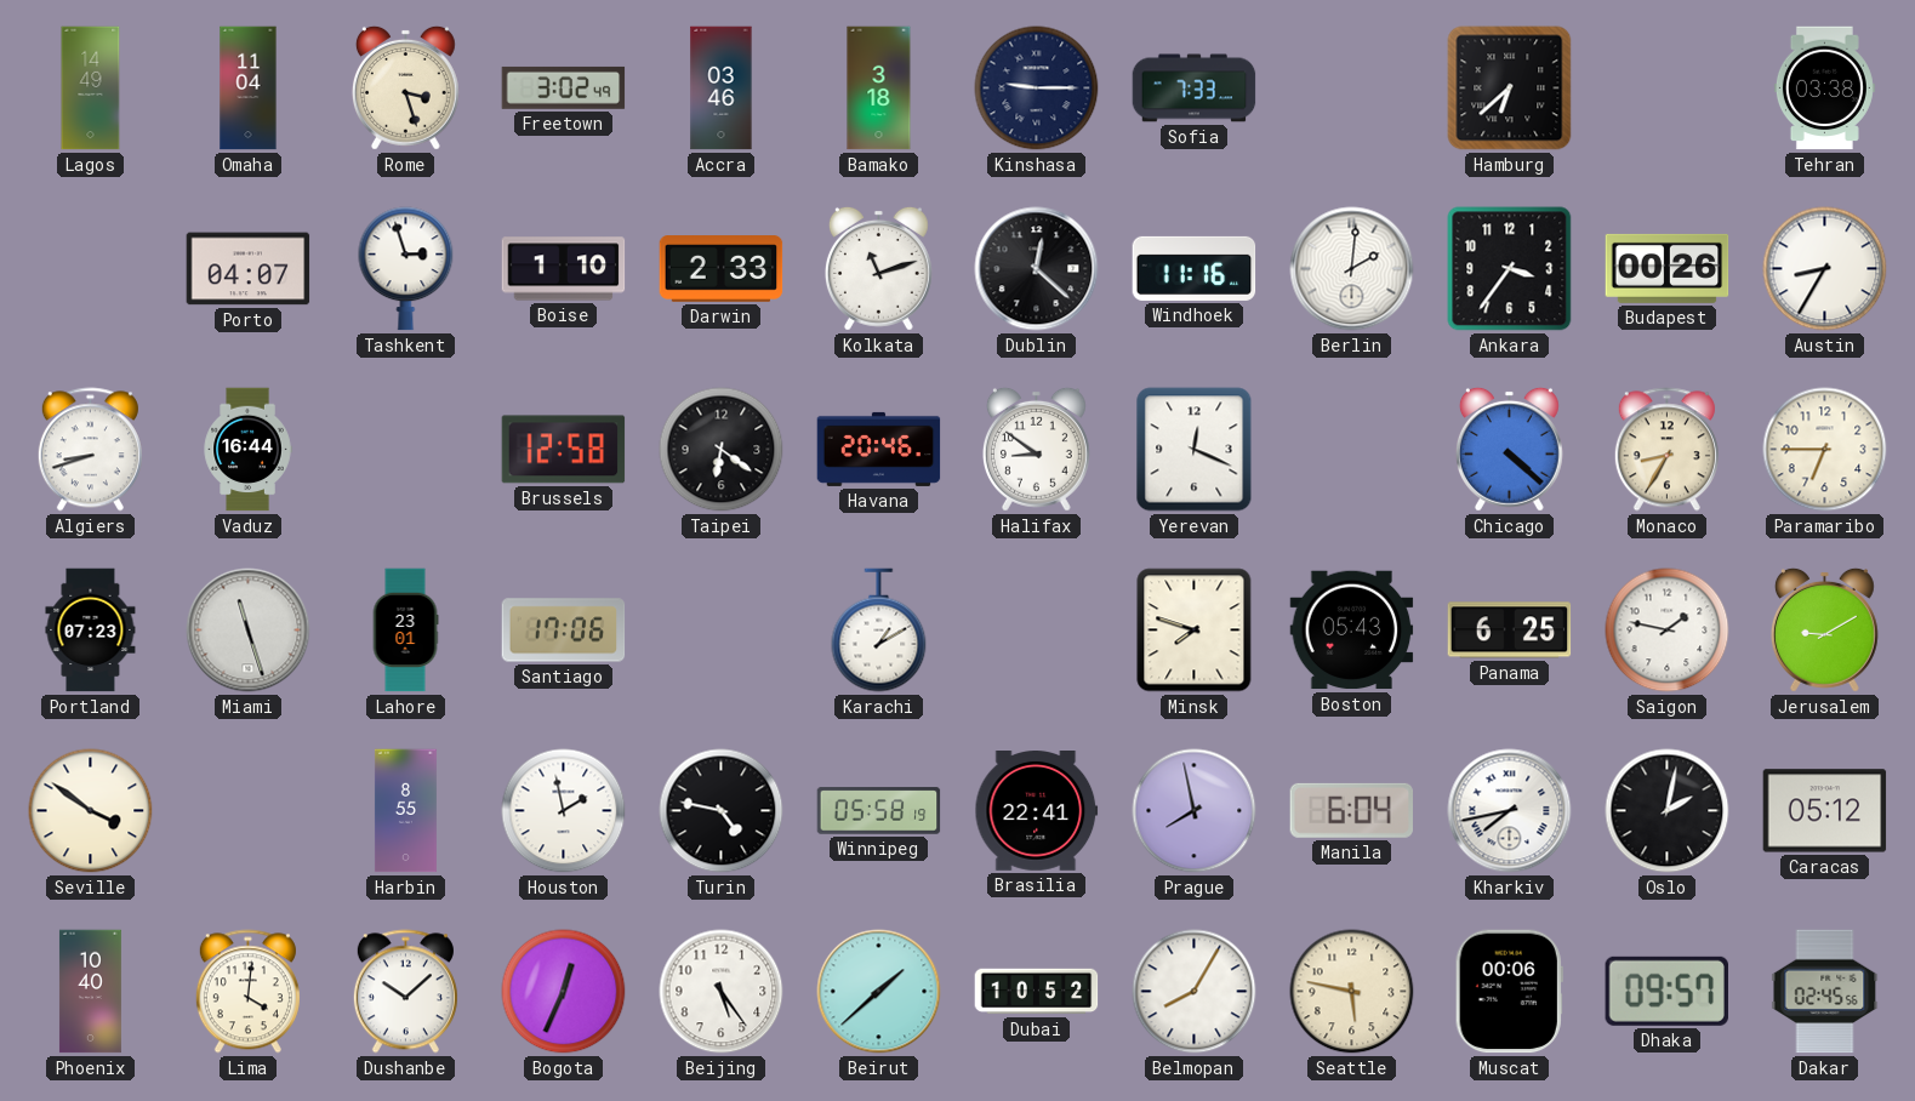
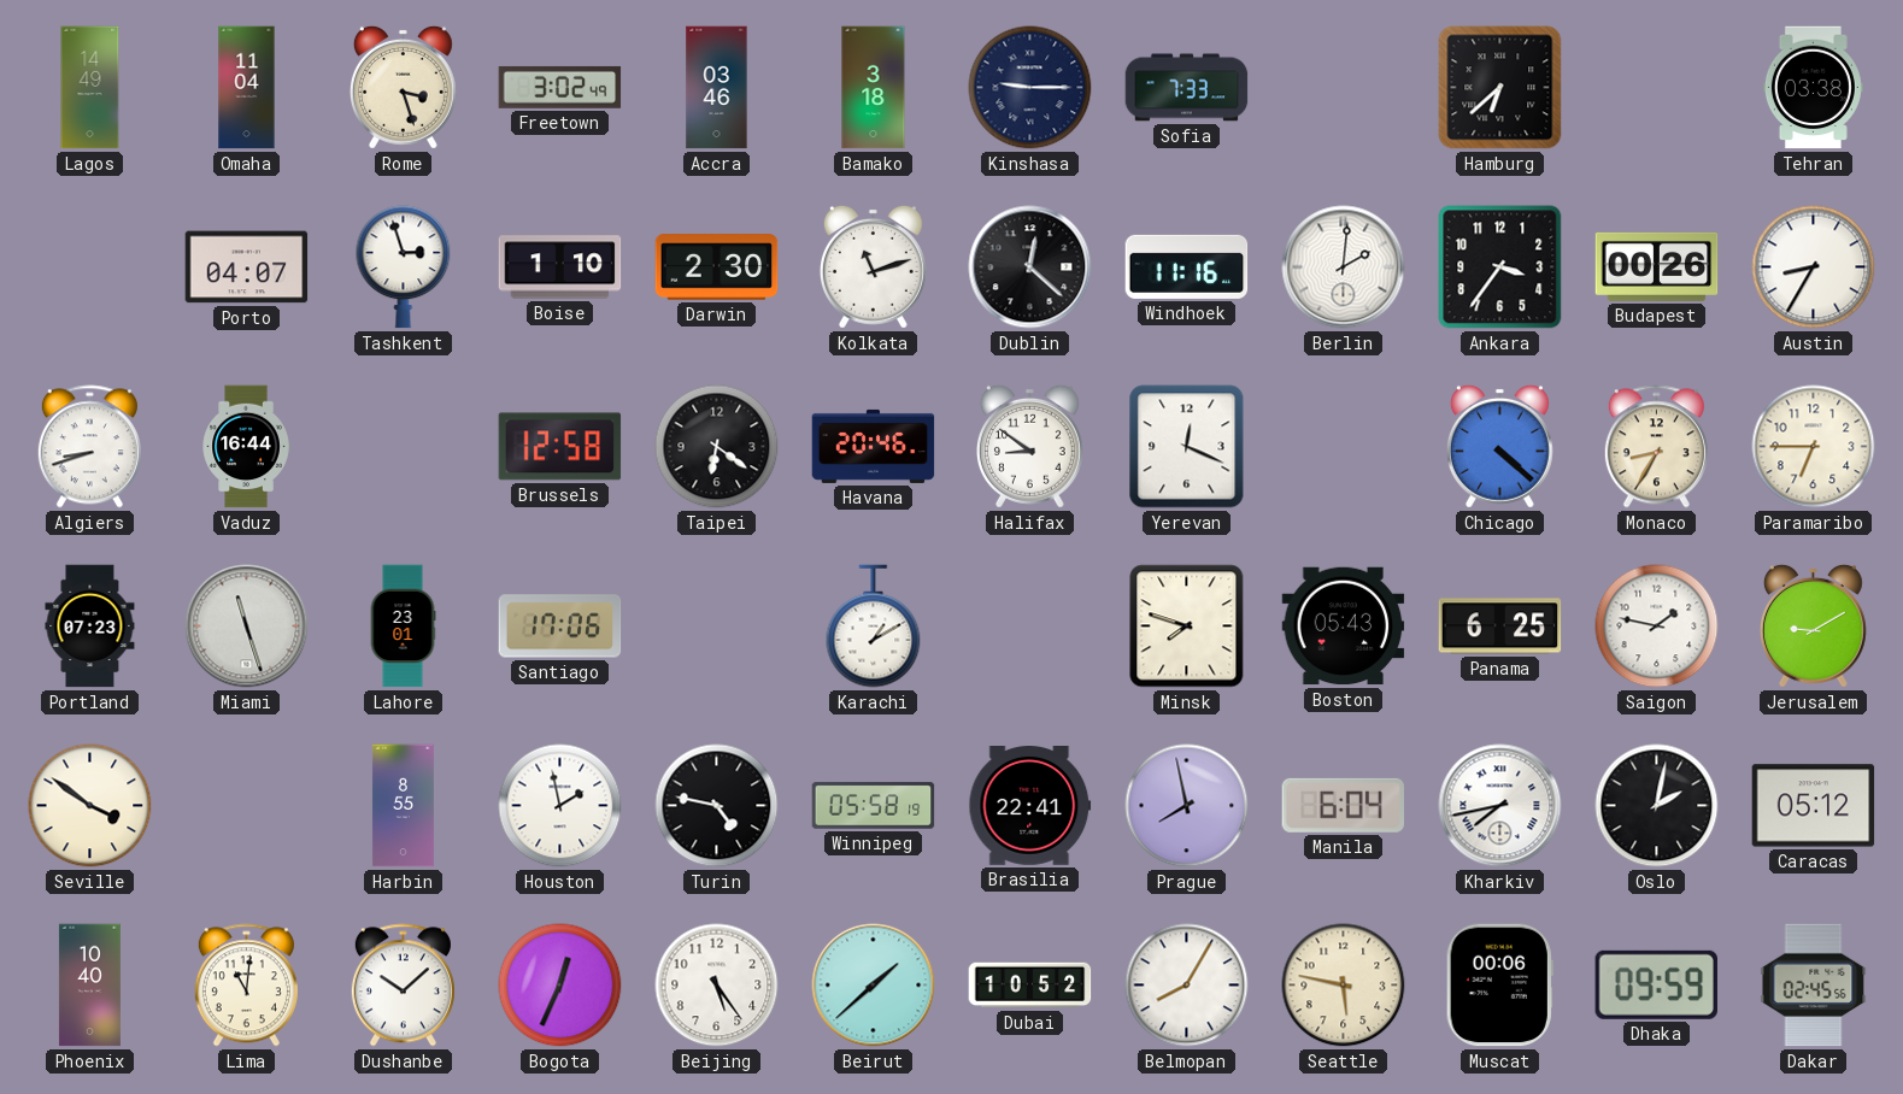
Darwin: 2:33 -> 2:30
Lima: 4:01 -> 11:01
Dhaka: 09:57 -> 09:59
